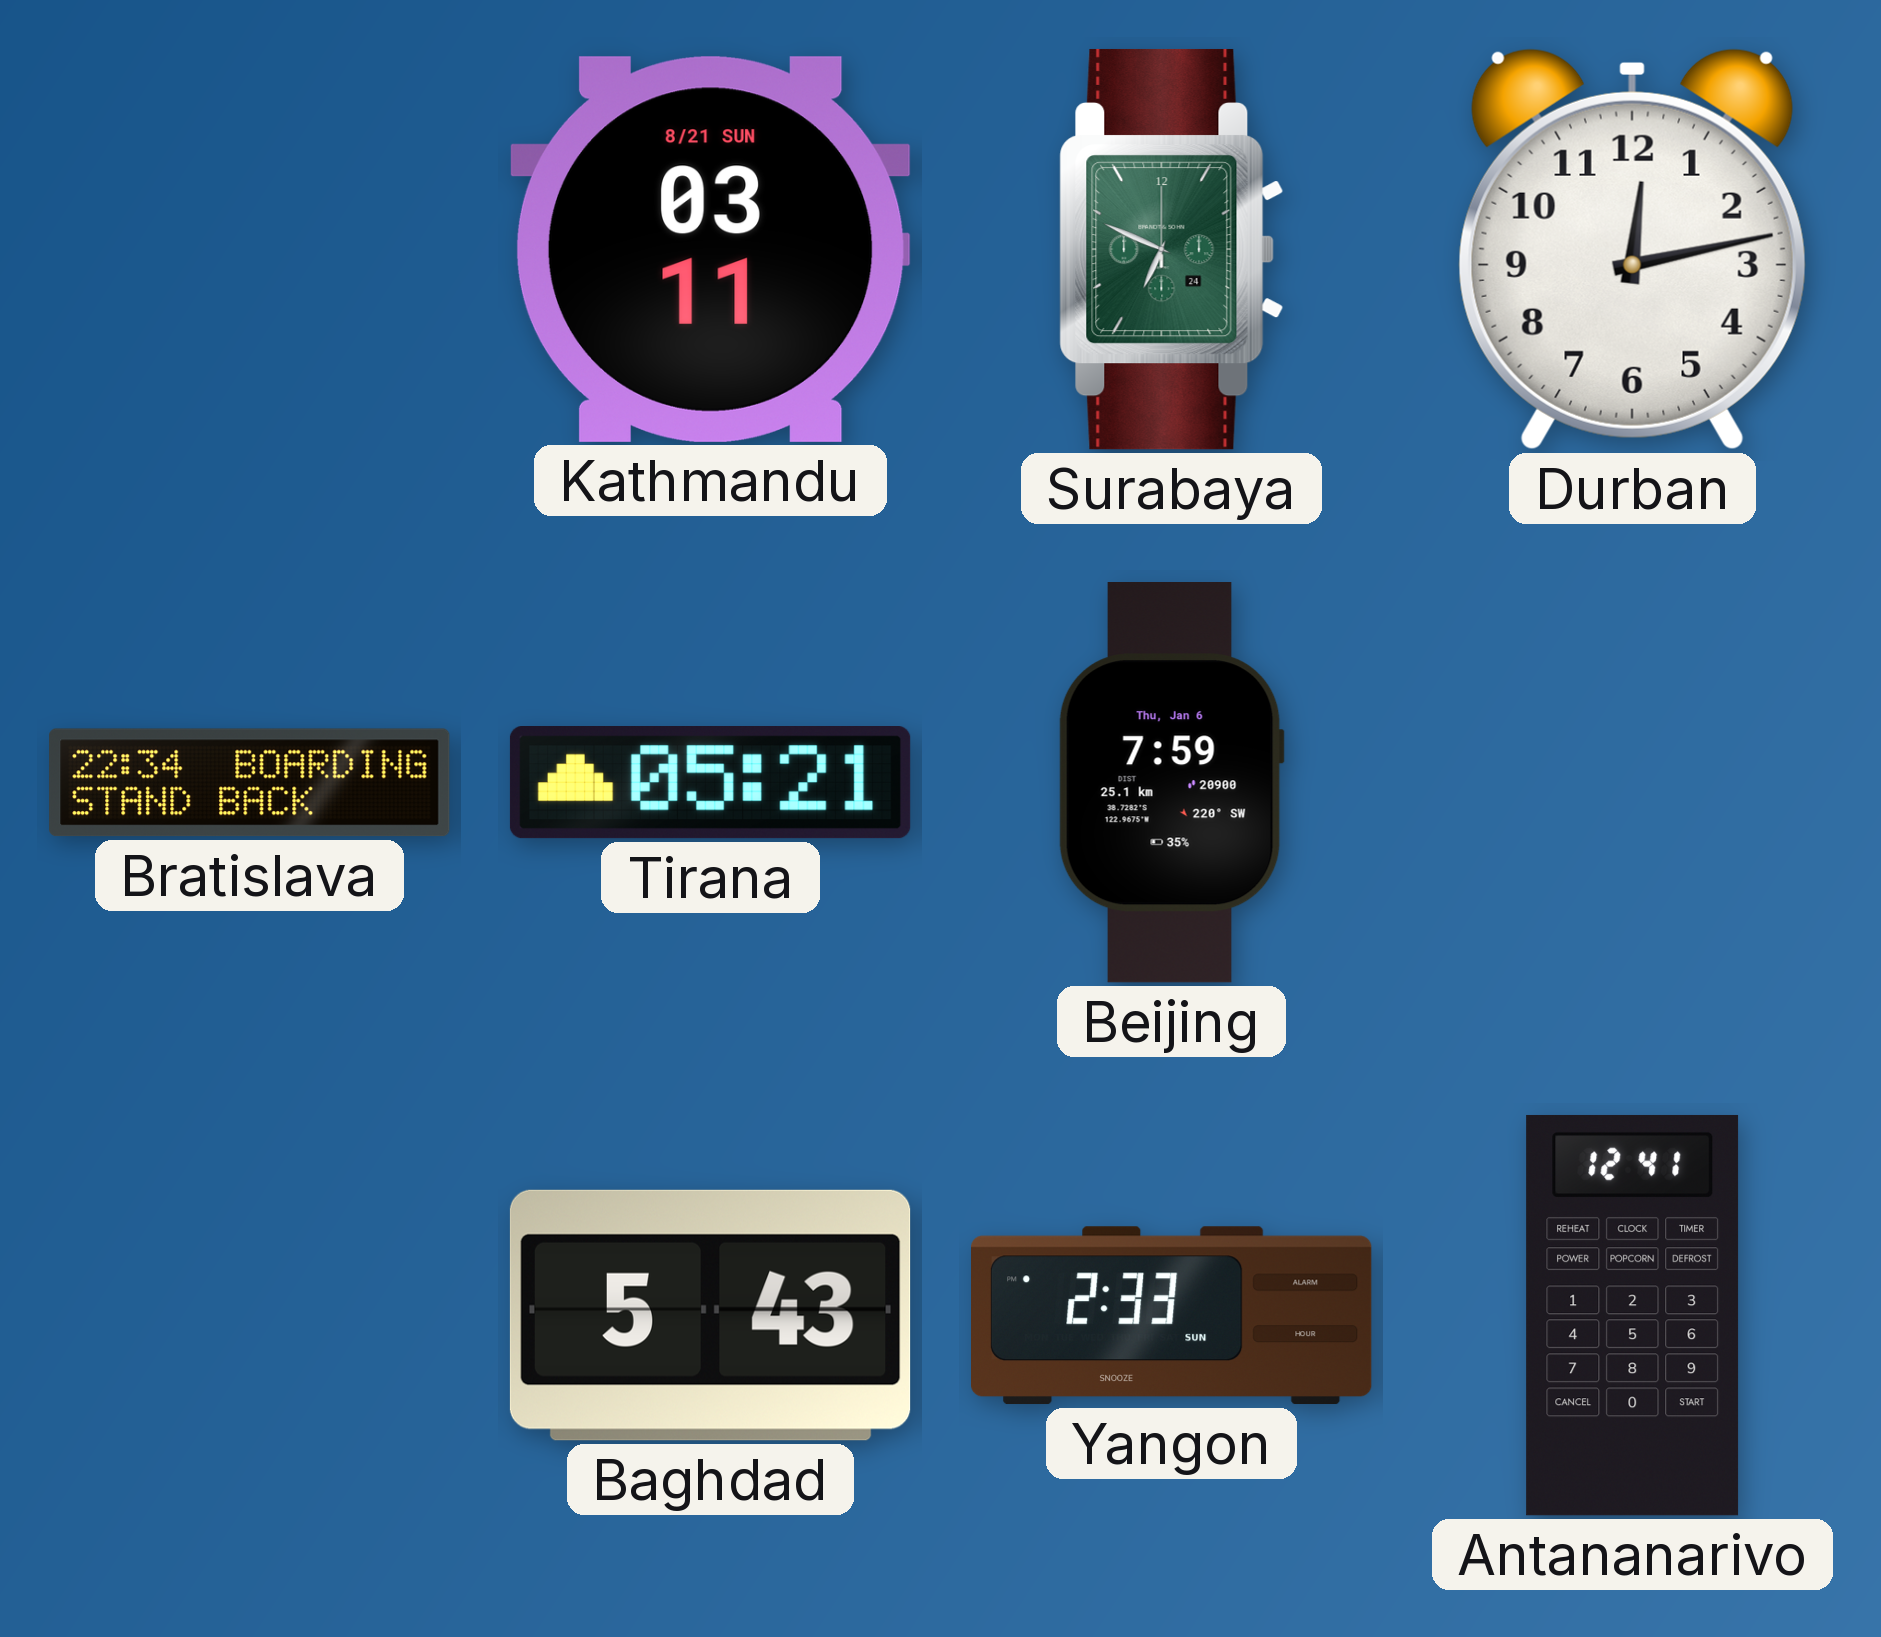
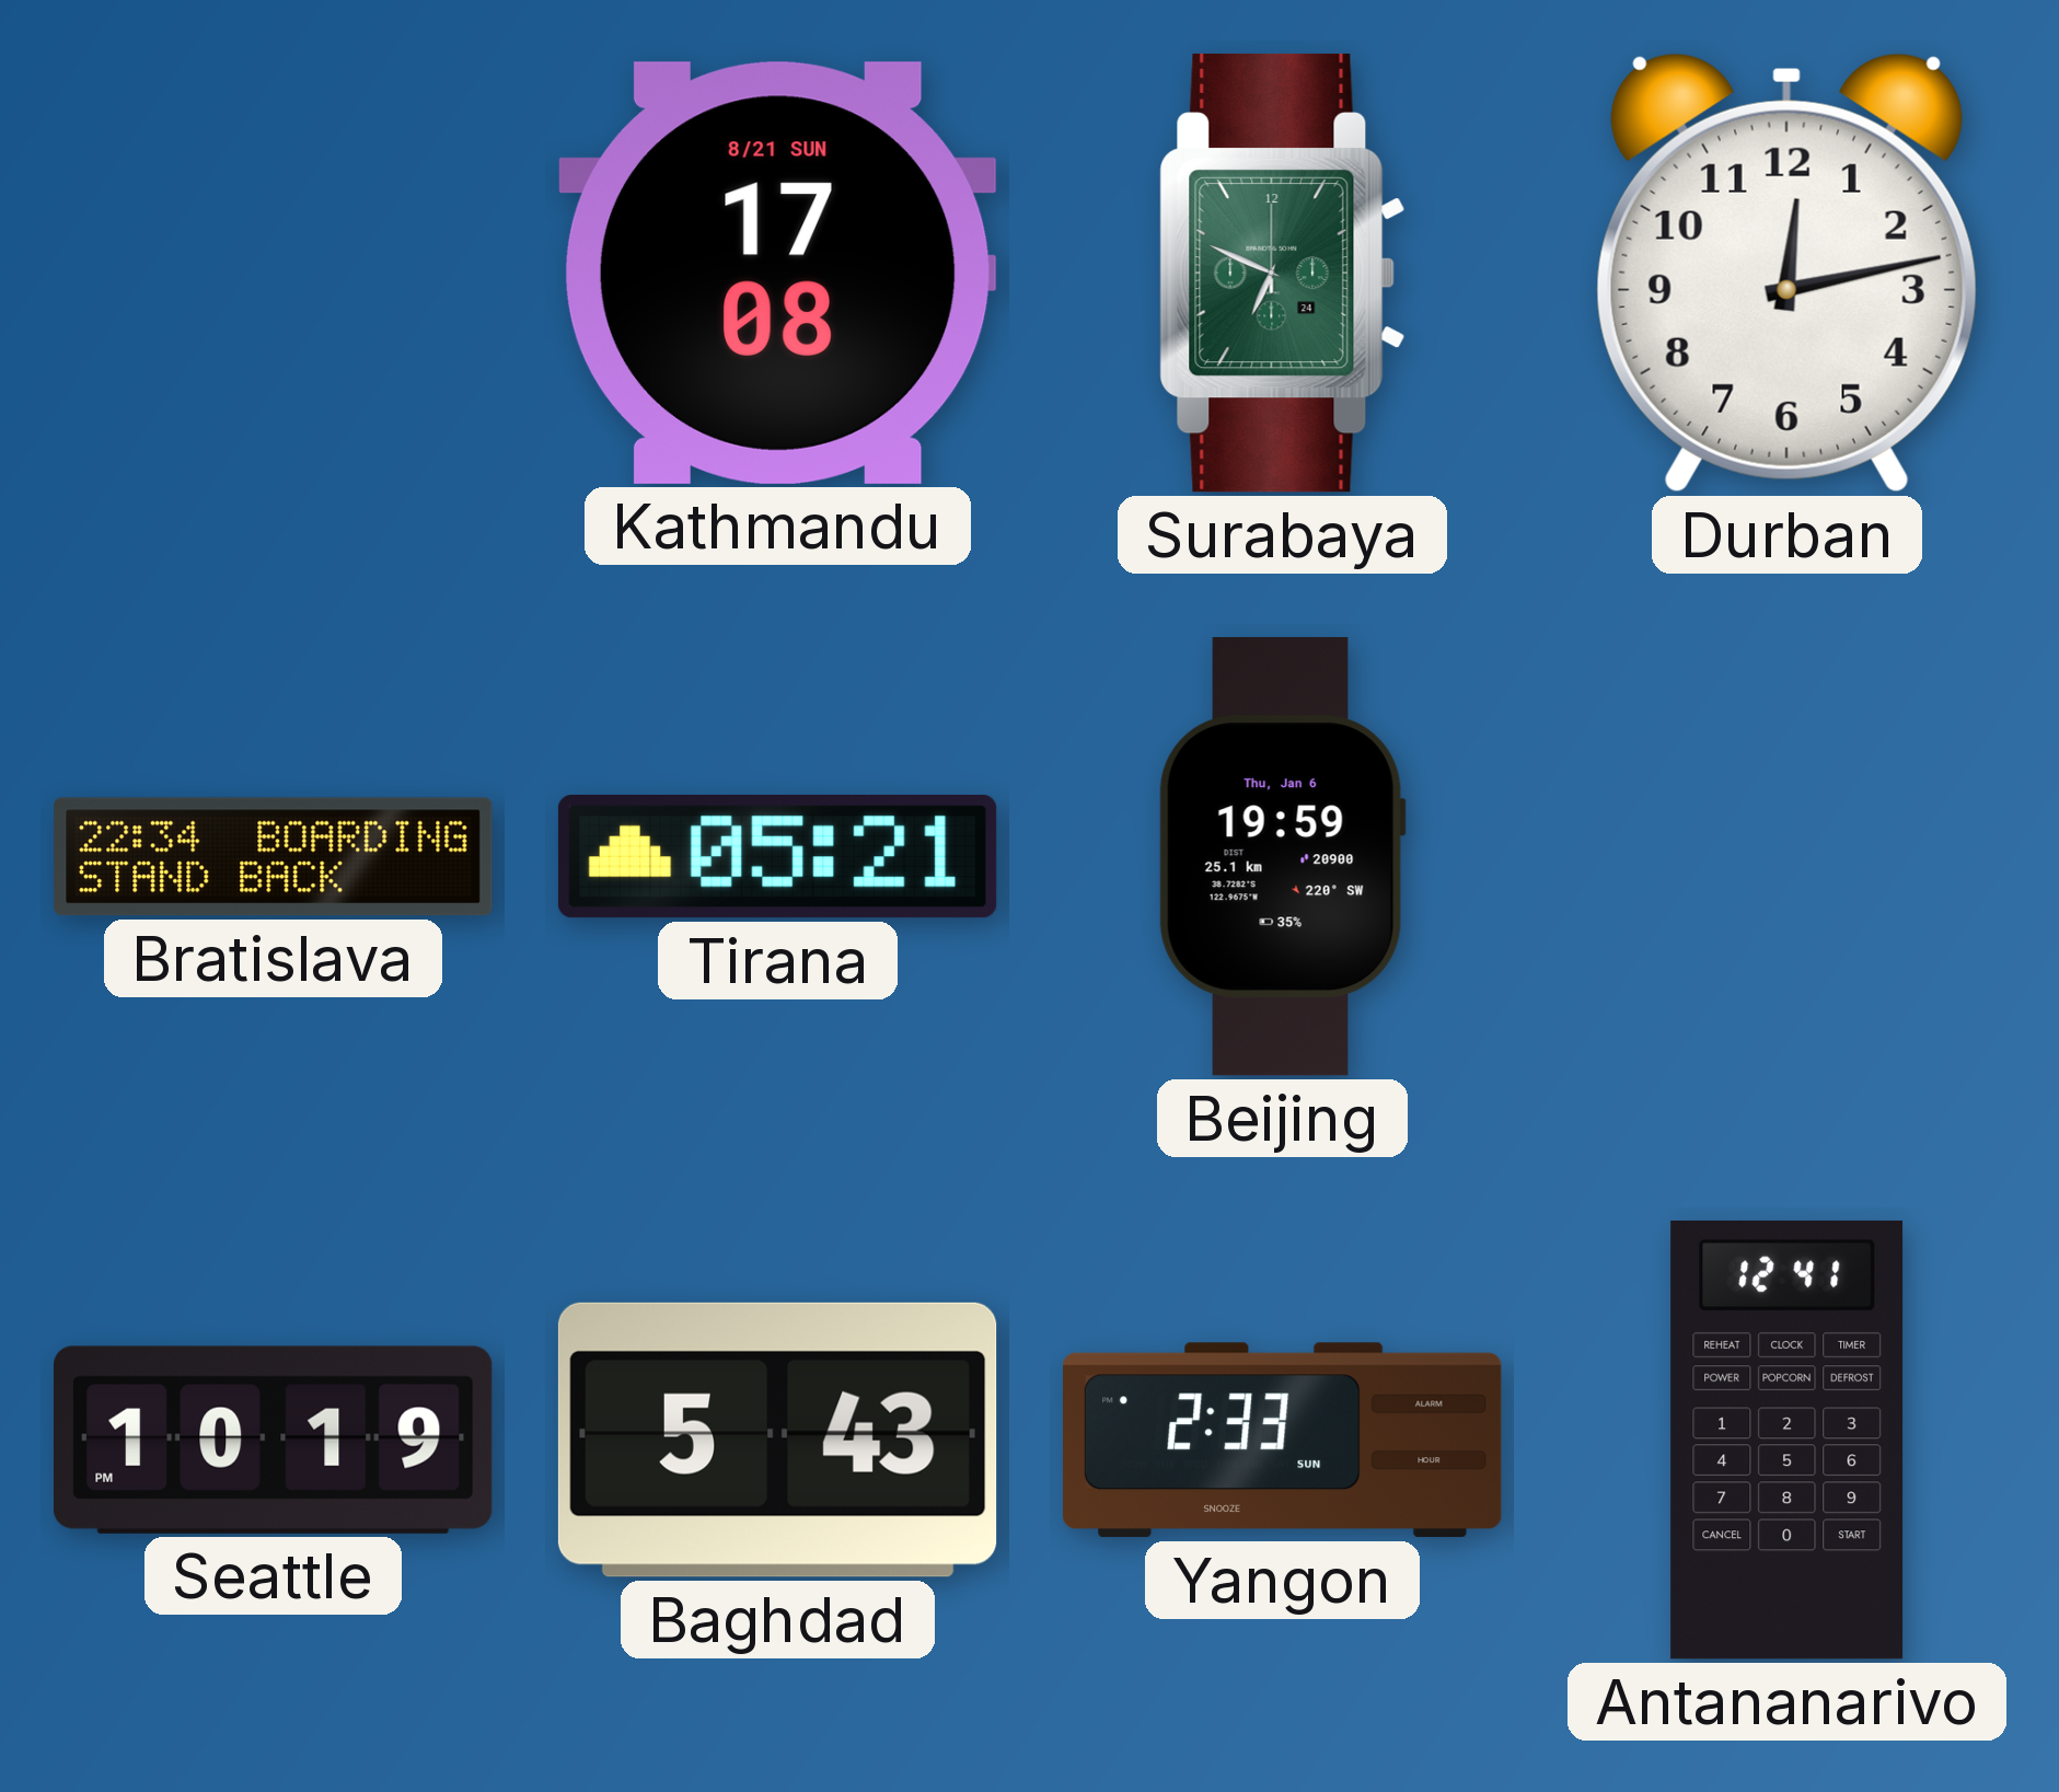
Kathmandu: 03:11 -> 17:08
Beijing: 7:59 -> 19:59
Seattle: none -> 10:19
